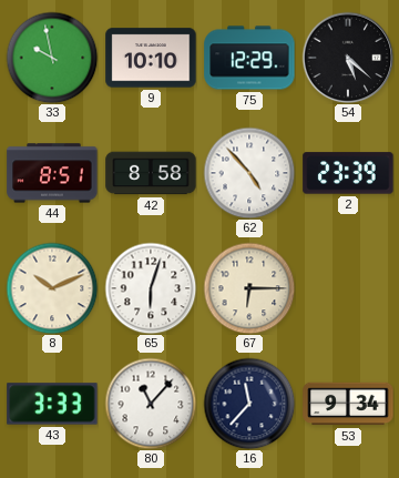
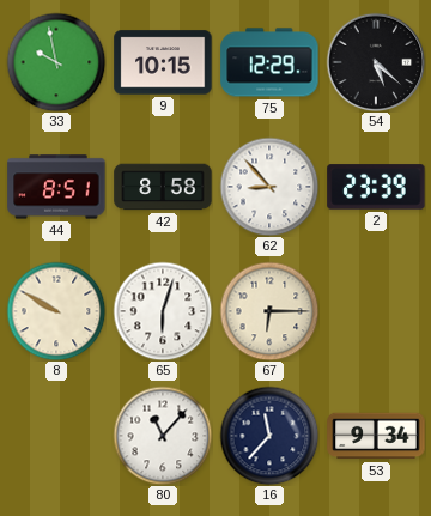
9: 10:10 -> 10:15
62: 4:53 -> 8:53
8: 10:11 -> 9:50
43: 3:33 -> none
